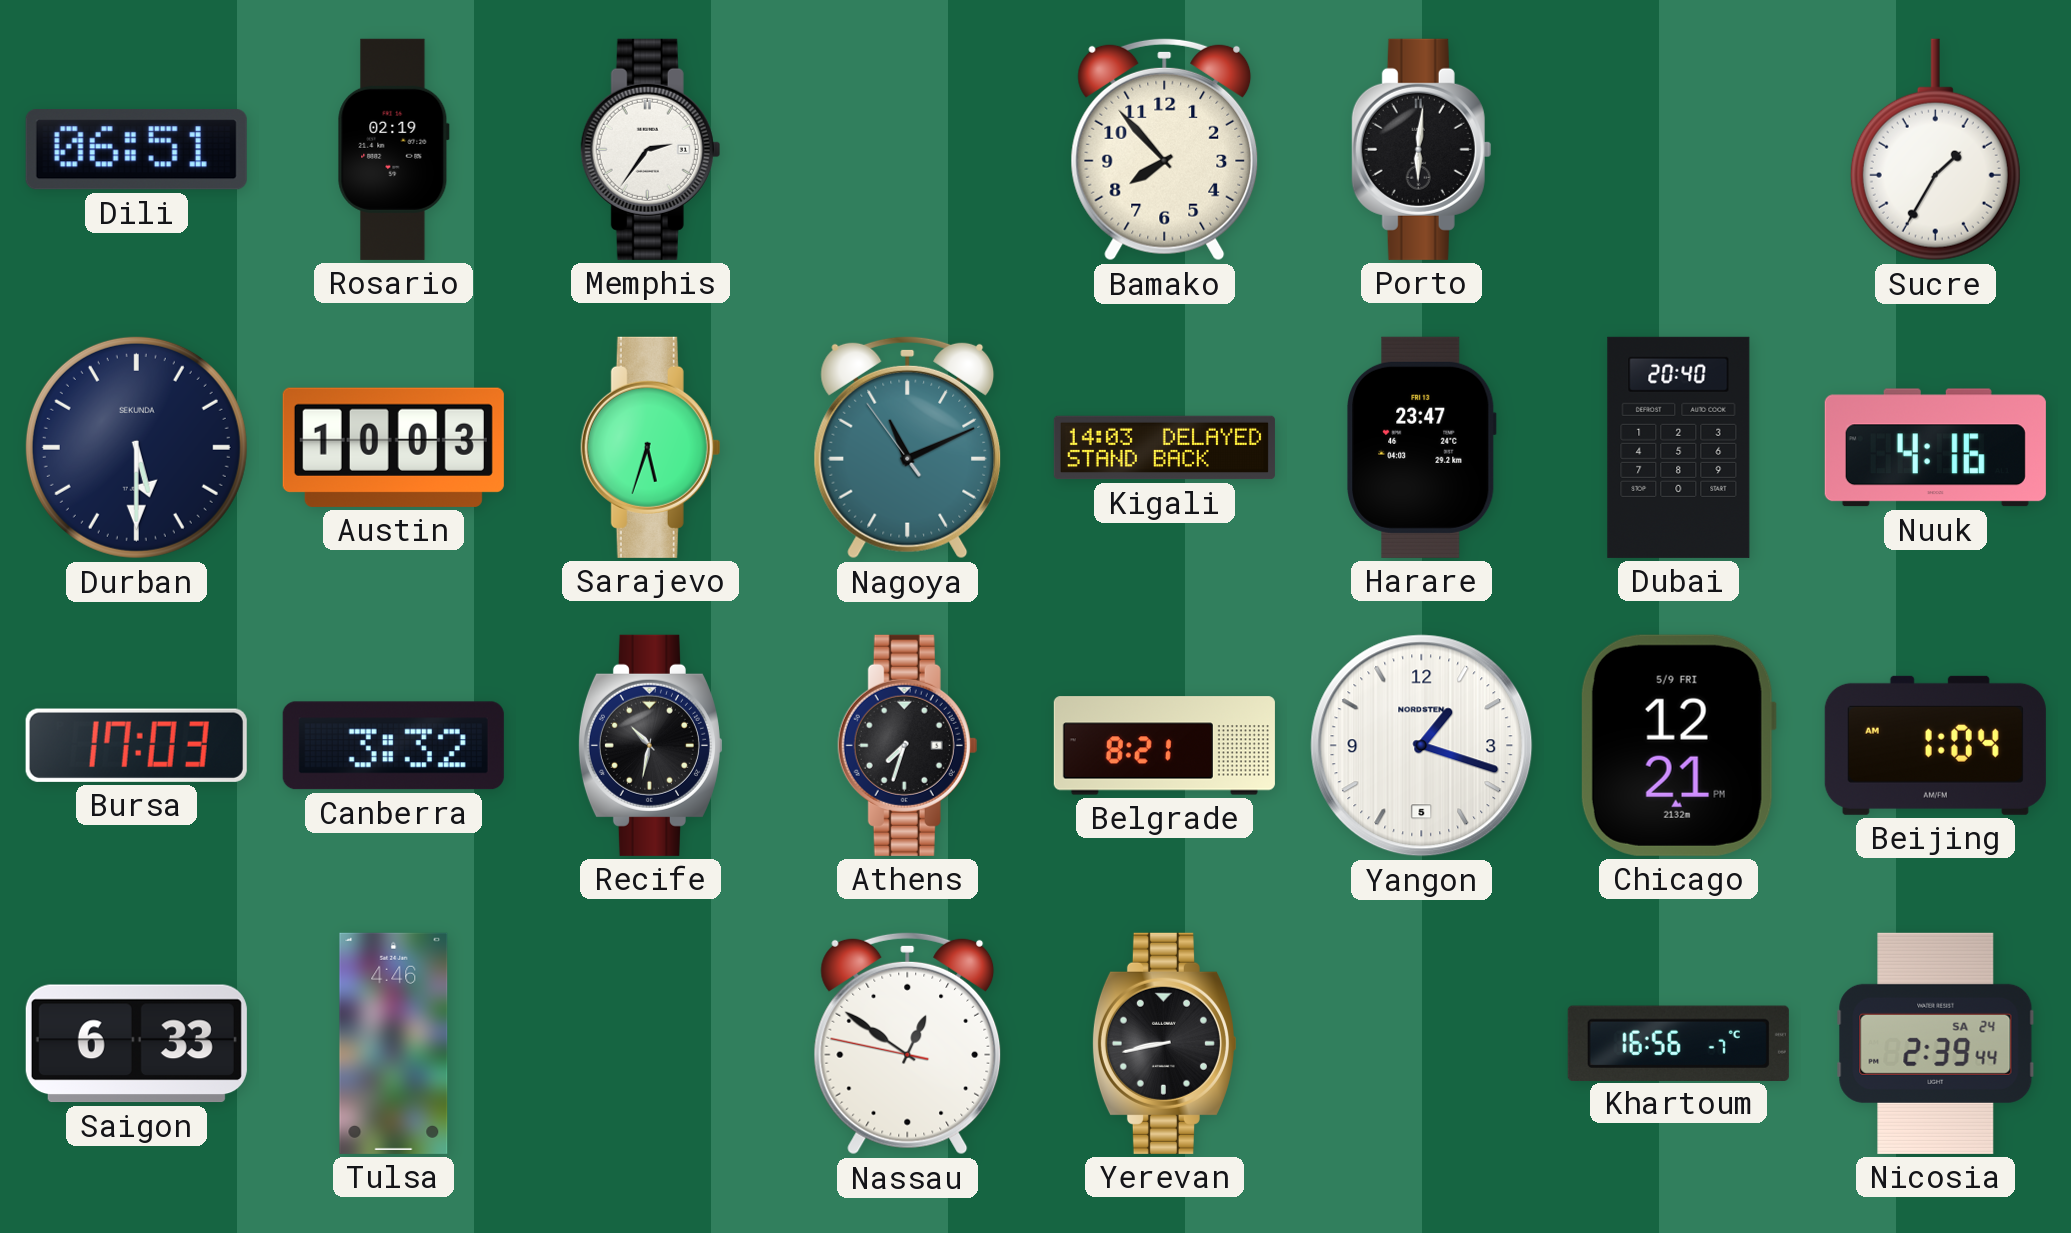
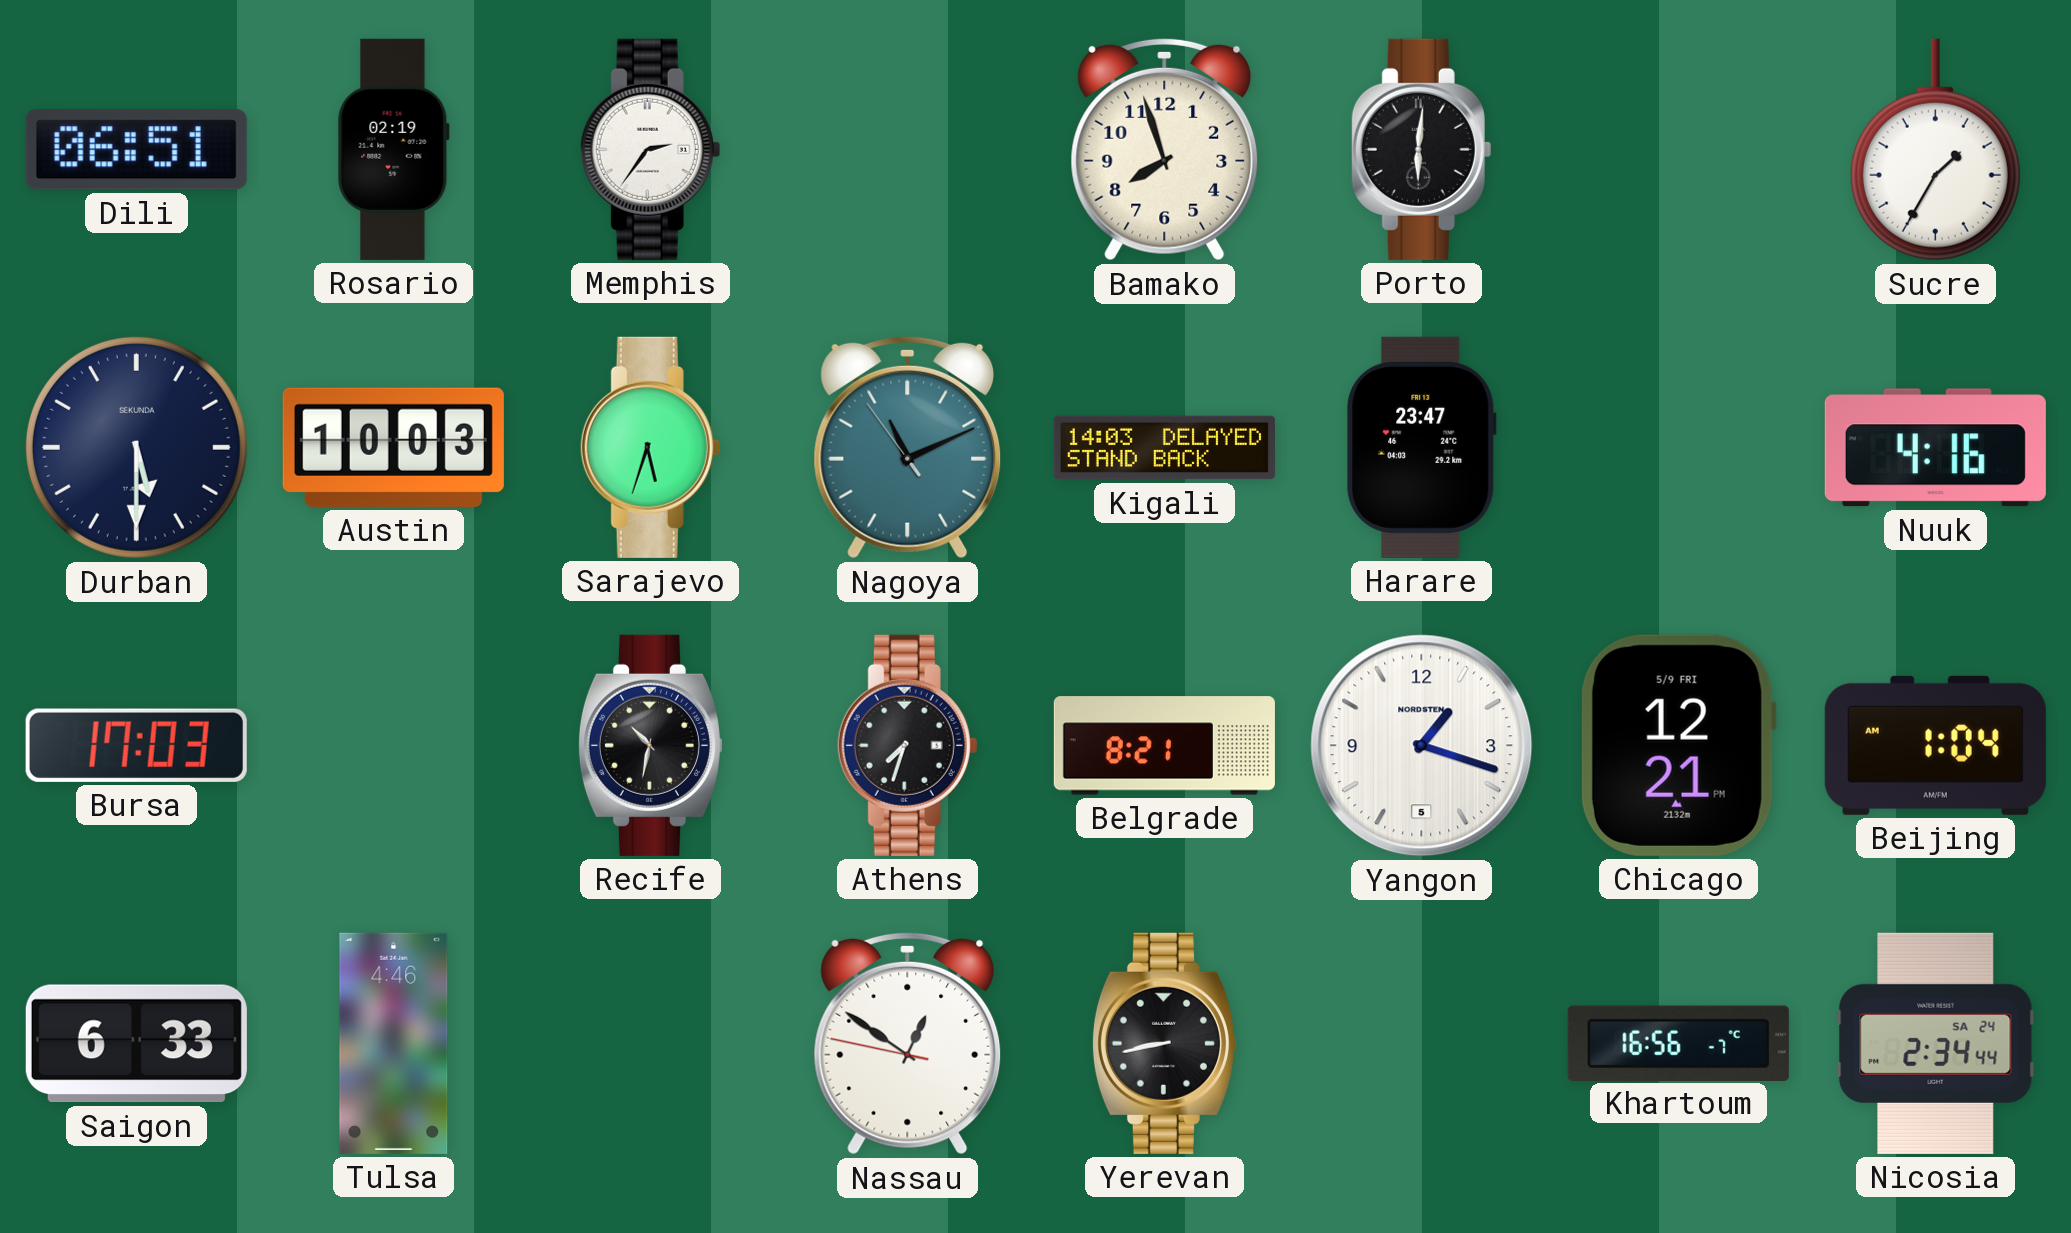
Bamako: 7:53 -> 7:57
Dubai: 20:40 -> none
Canberra: 3:32 -> none
Nicosia: 2:39 -> 2:34
